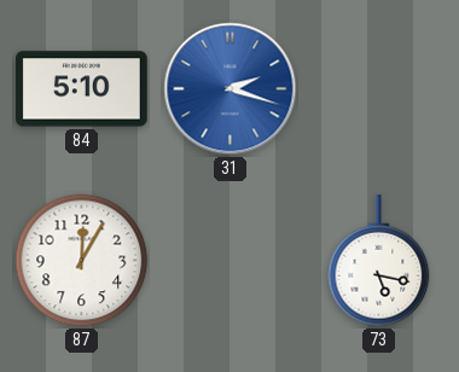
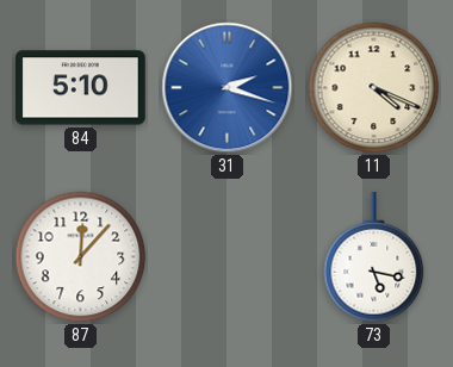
11: none -> 4:19
87: 12:05 -> 12:07
